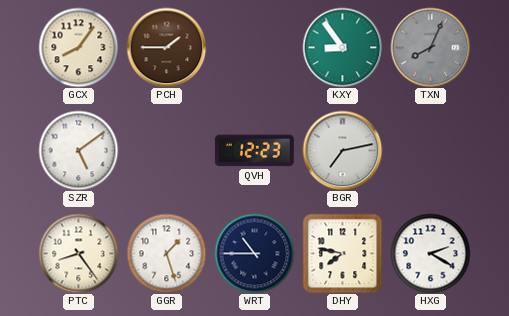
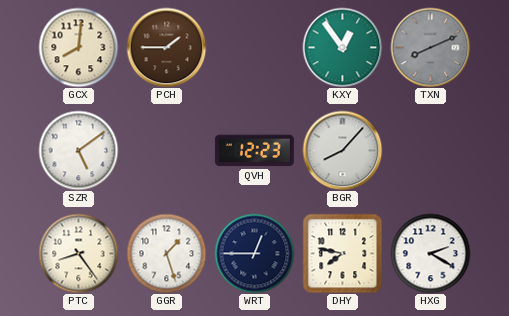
GCX: 8:06 -> 8:01
KXY: 8:54 -> 12:54
TXN: 8:04 -> 8:11
BGR: 7:13 -> 8:07
WRT: 10:45 -> 12:45
